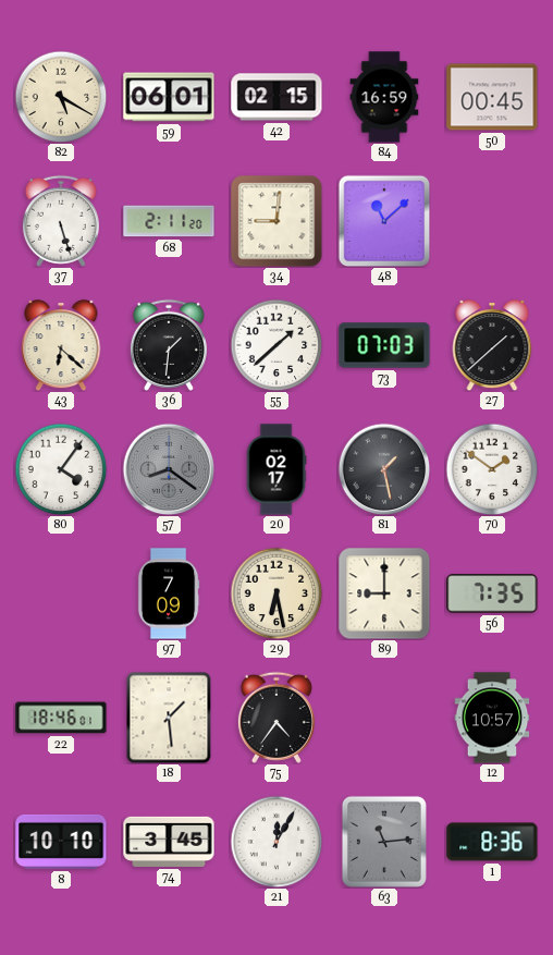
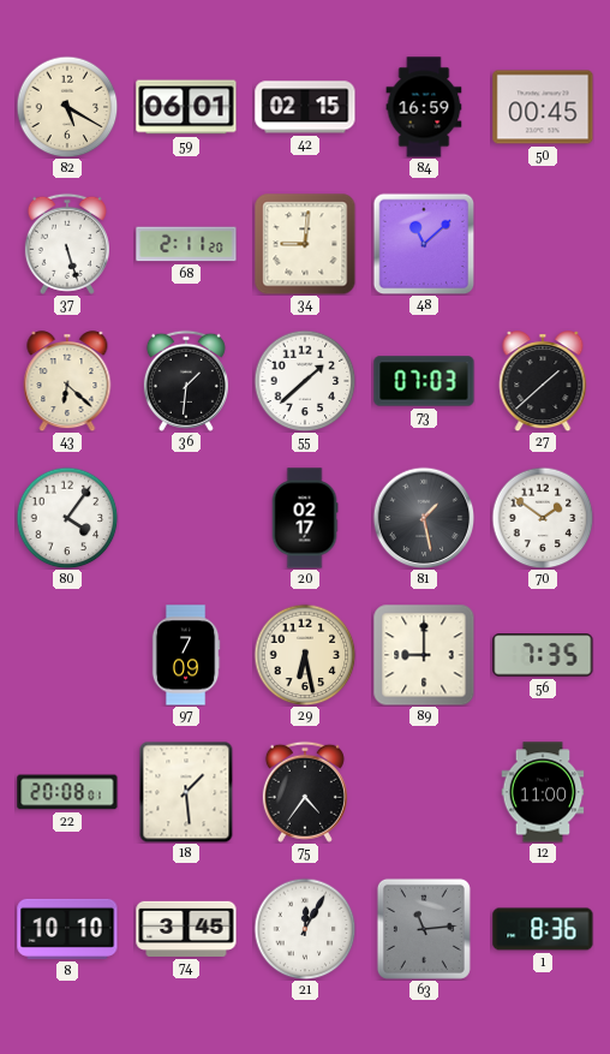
57: 8:21 -> none
22: 18:46 -> 20:08
12: 10:57 -> 11:00
